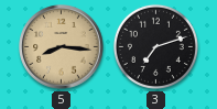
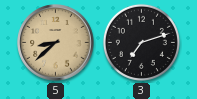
5: 8:16 -> 8:38
